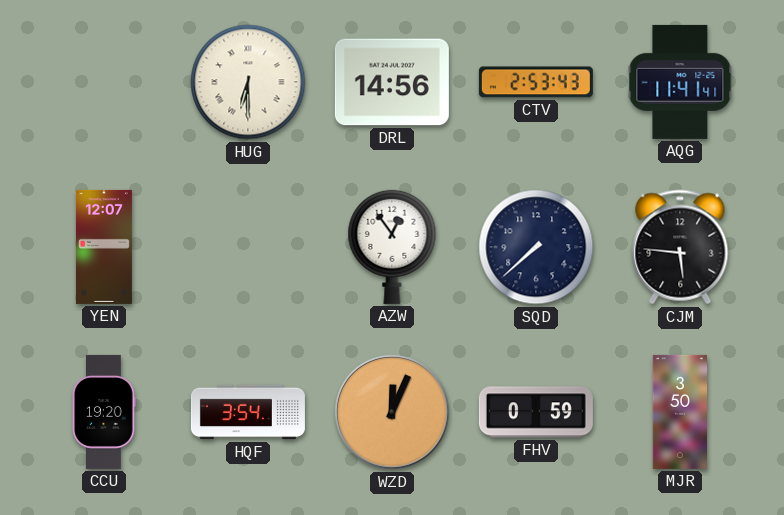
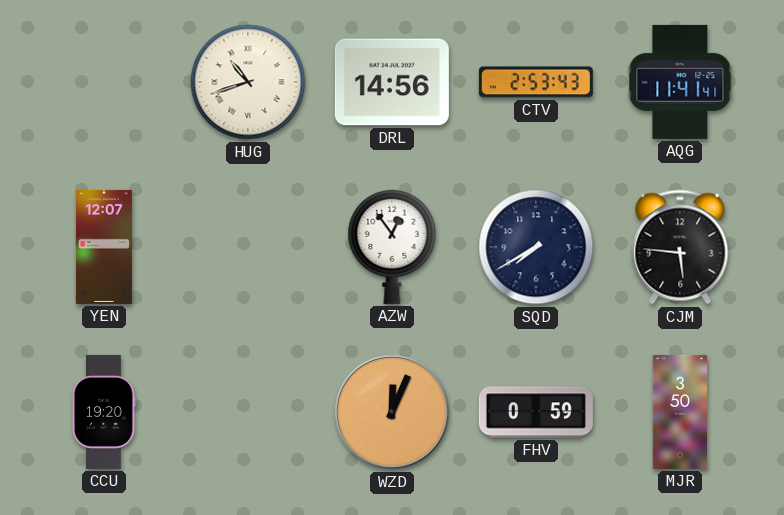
HUG: 6:30 -> 10:42
SQD: 7:38 -> 7:40
HQF: 3:54 -> none
